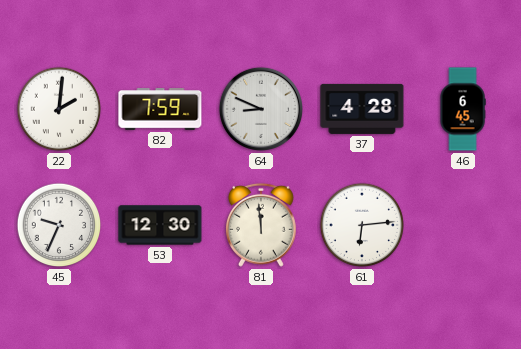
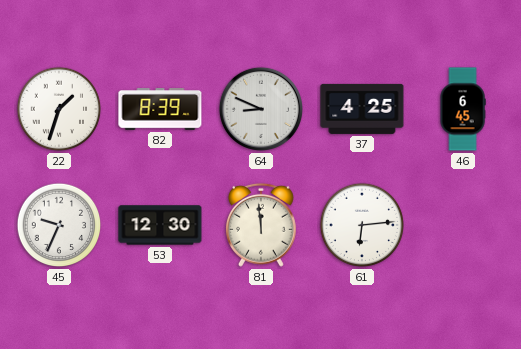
22: 2:01 -> 1:33
82: 7:59 -> 8:39
37: 4:28 -> 4:25
